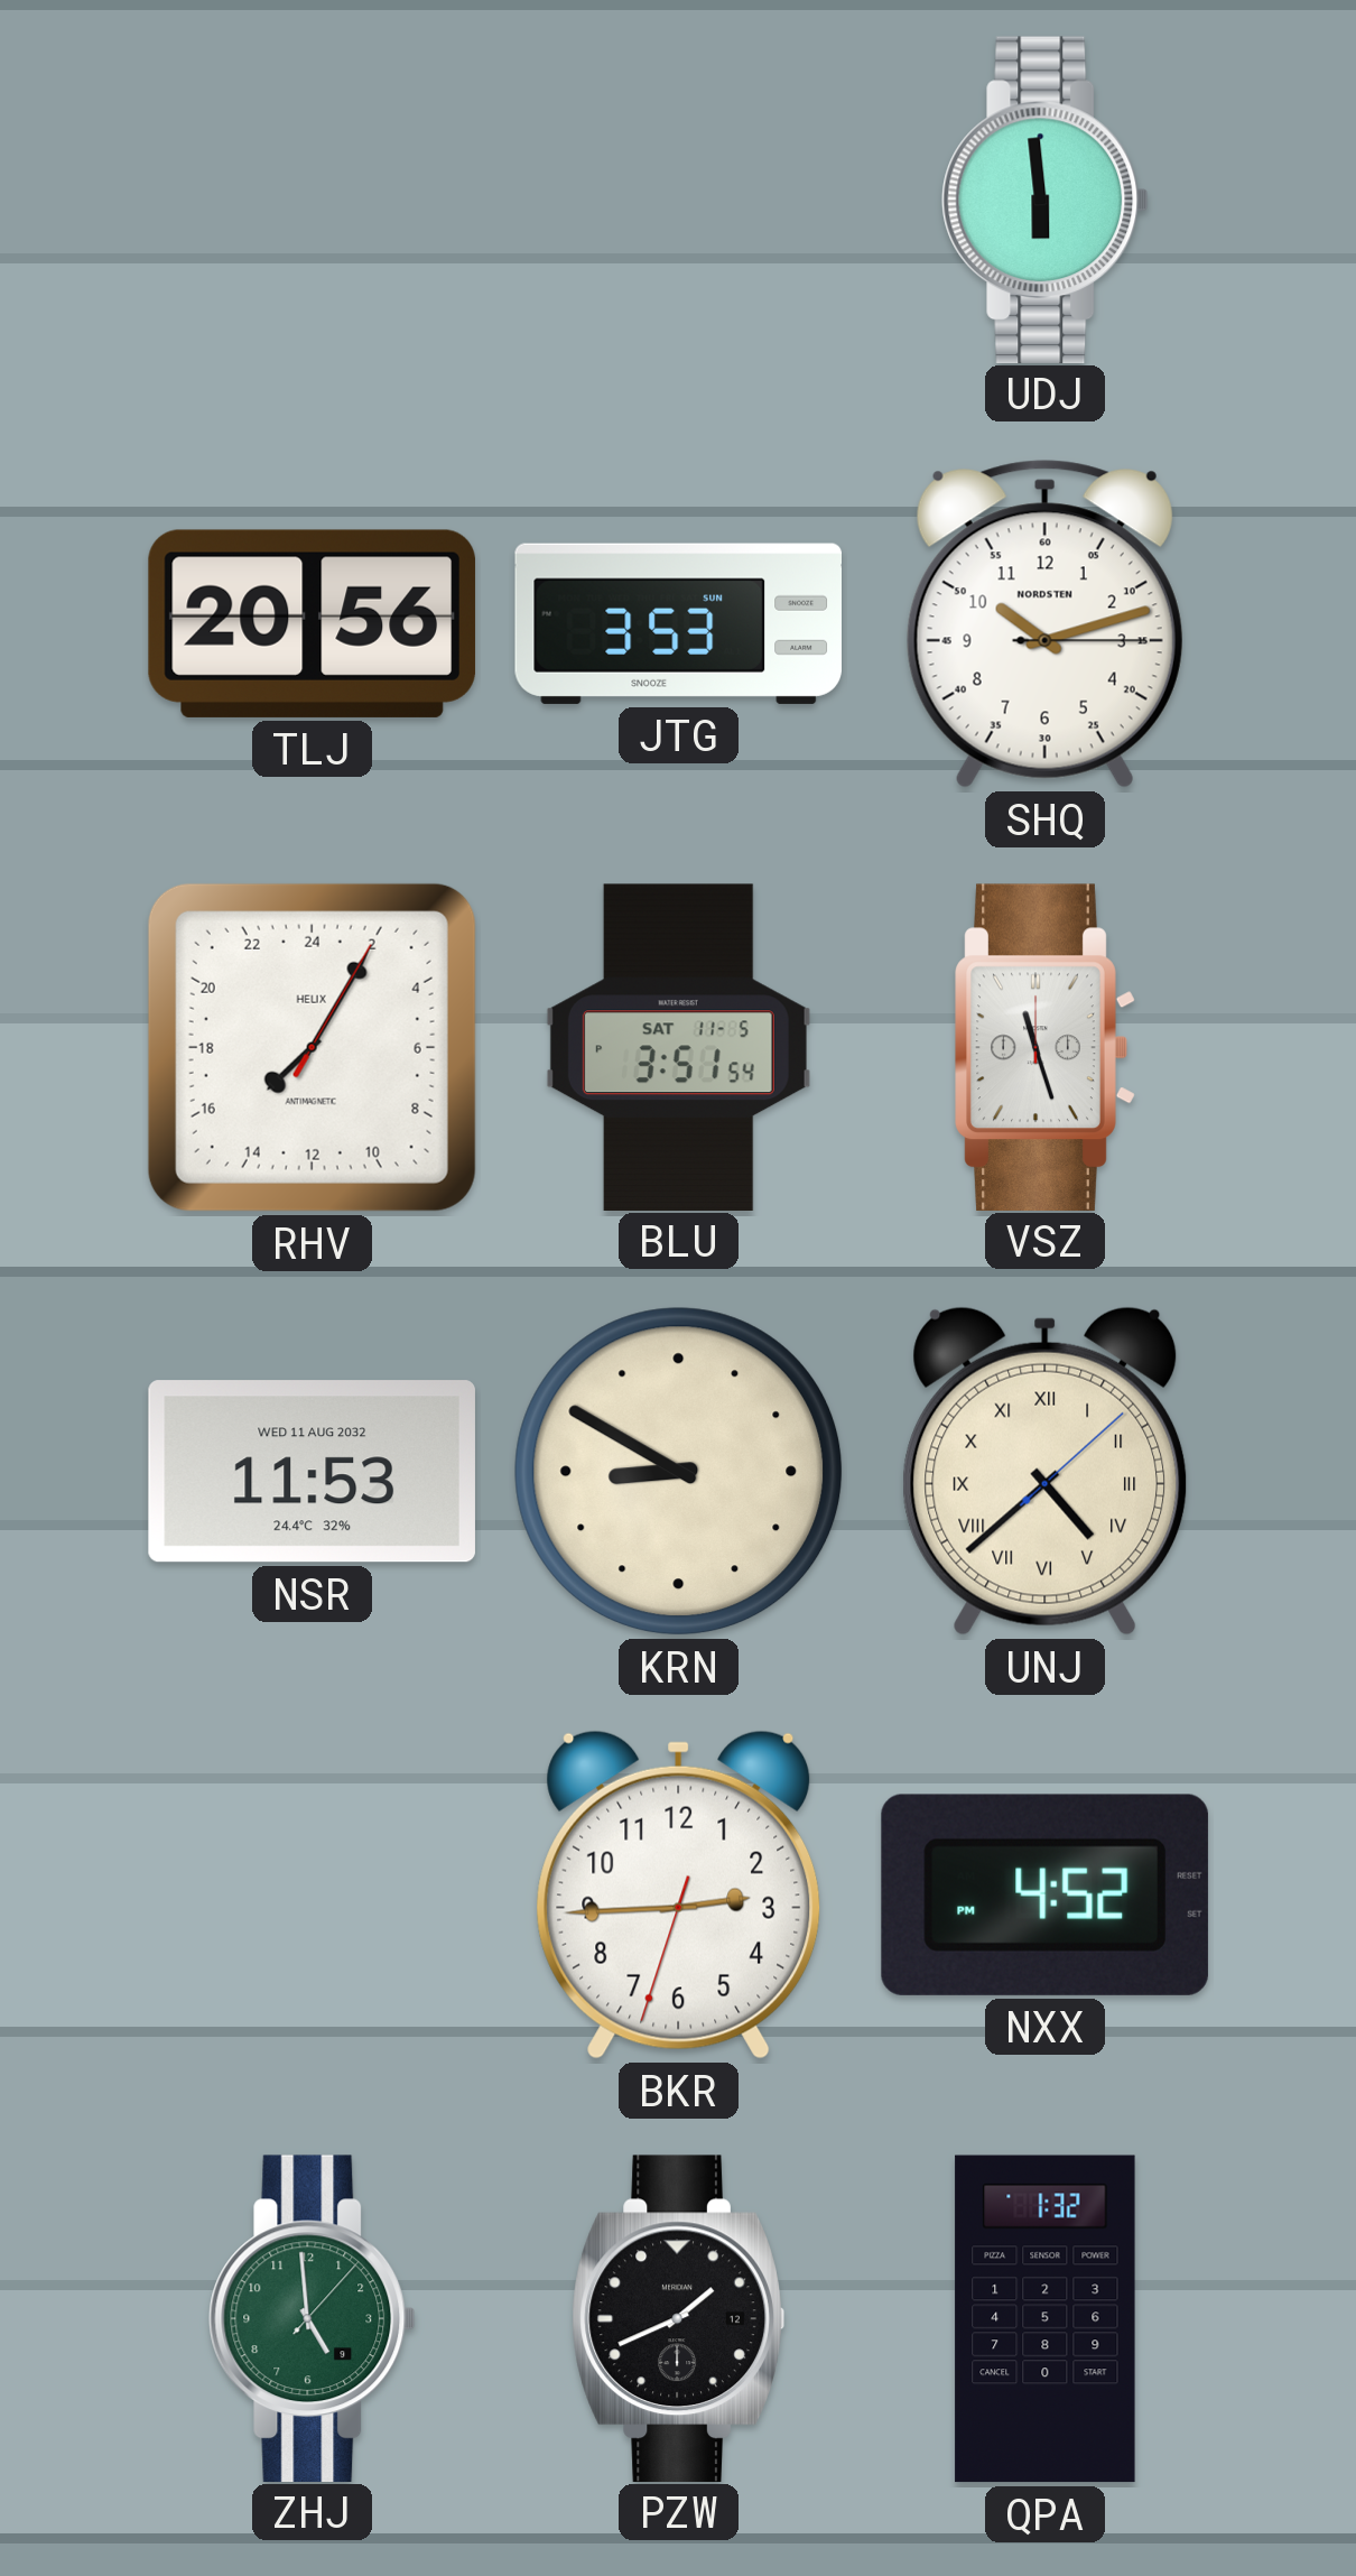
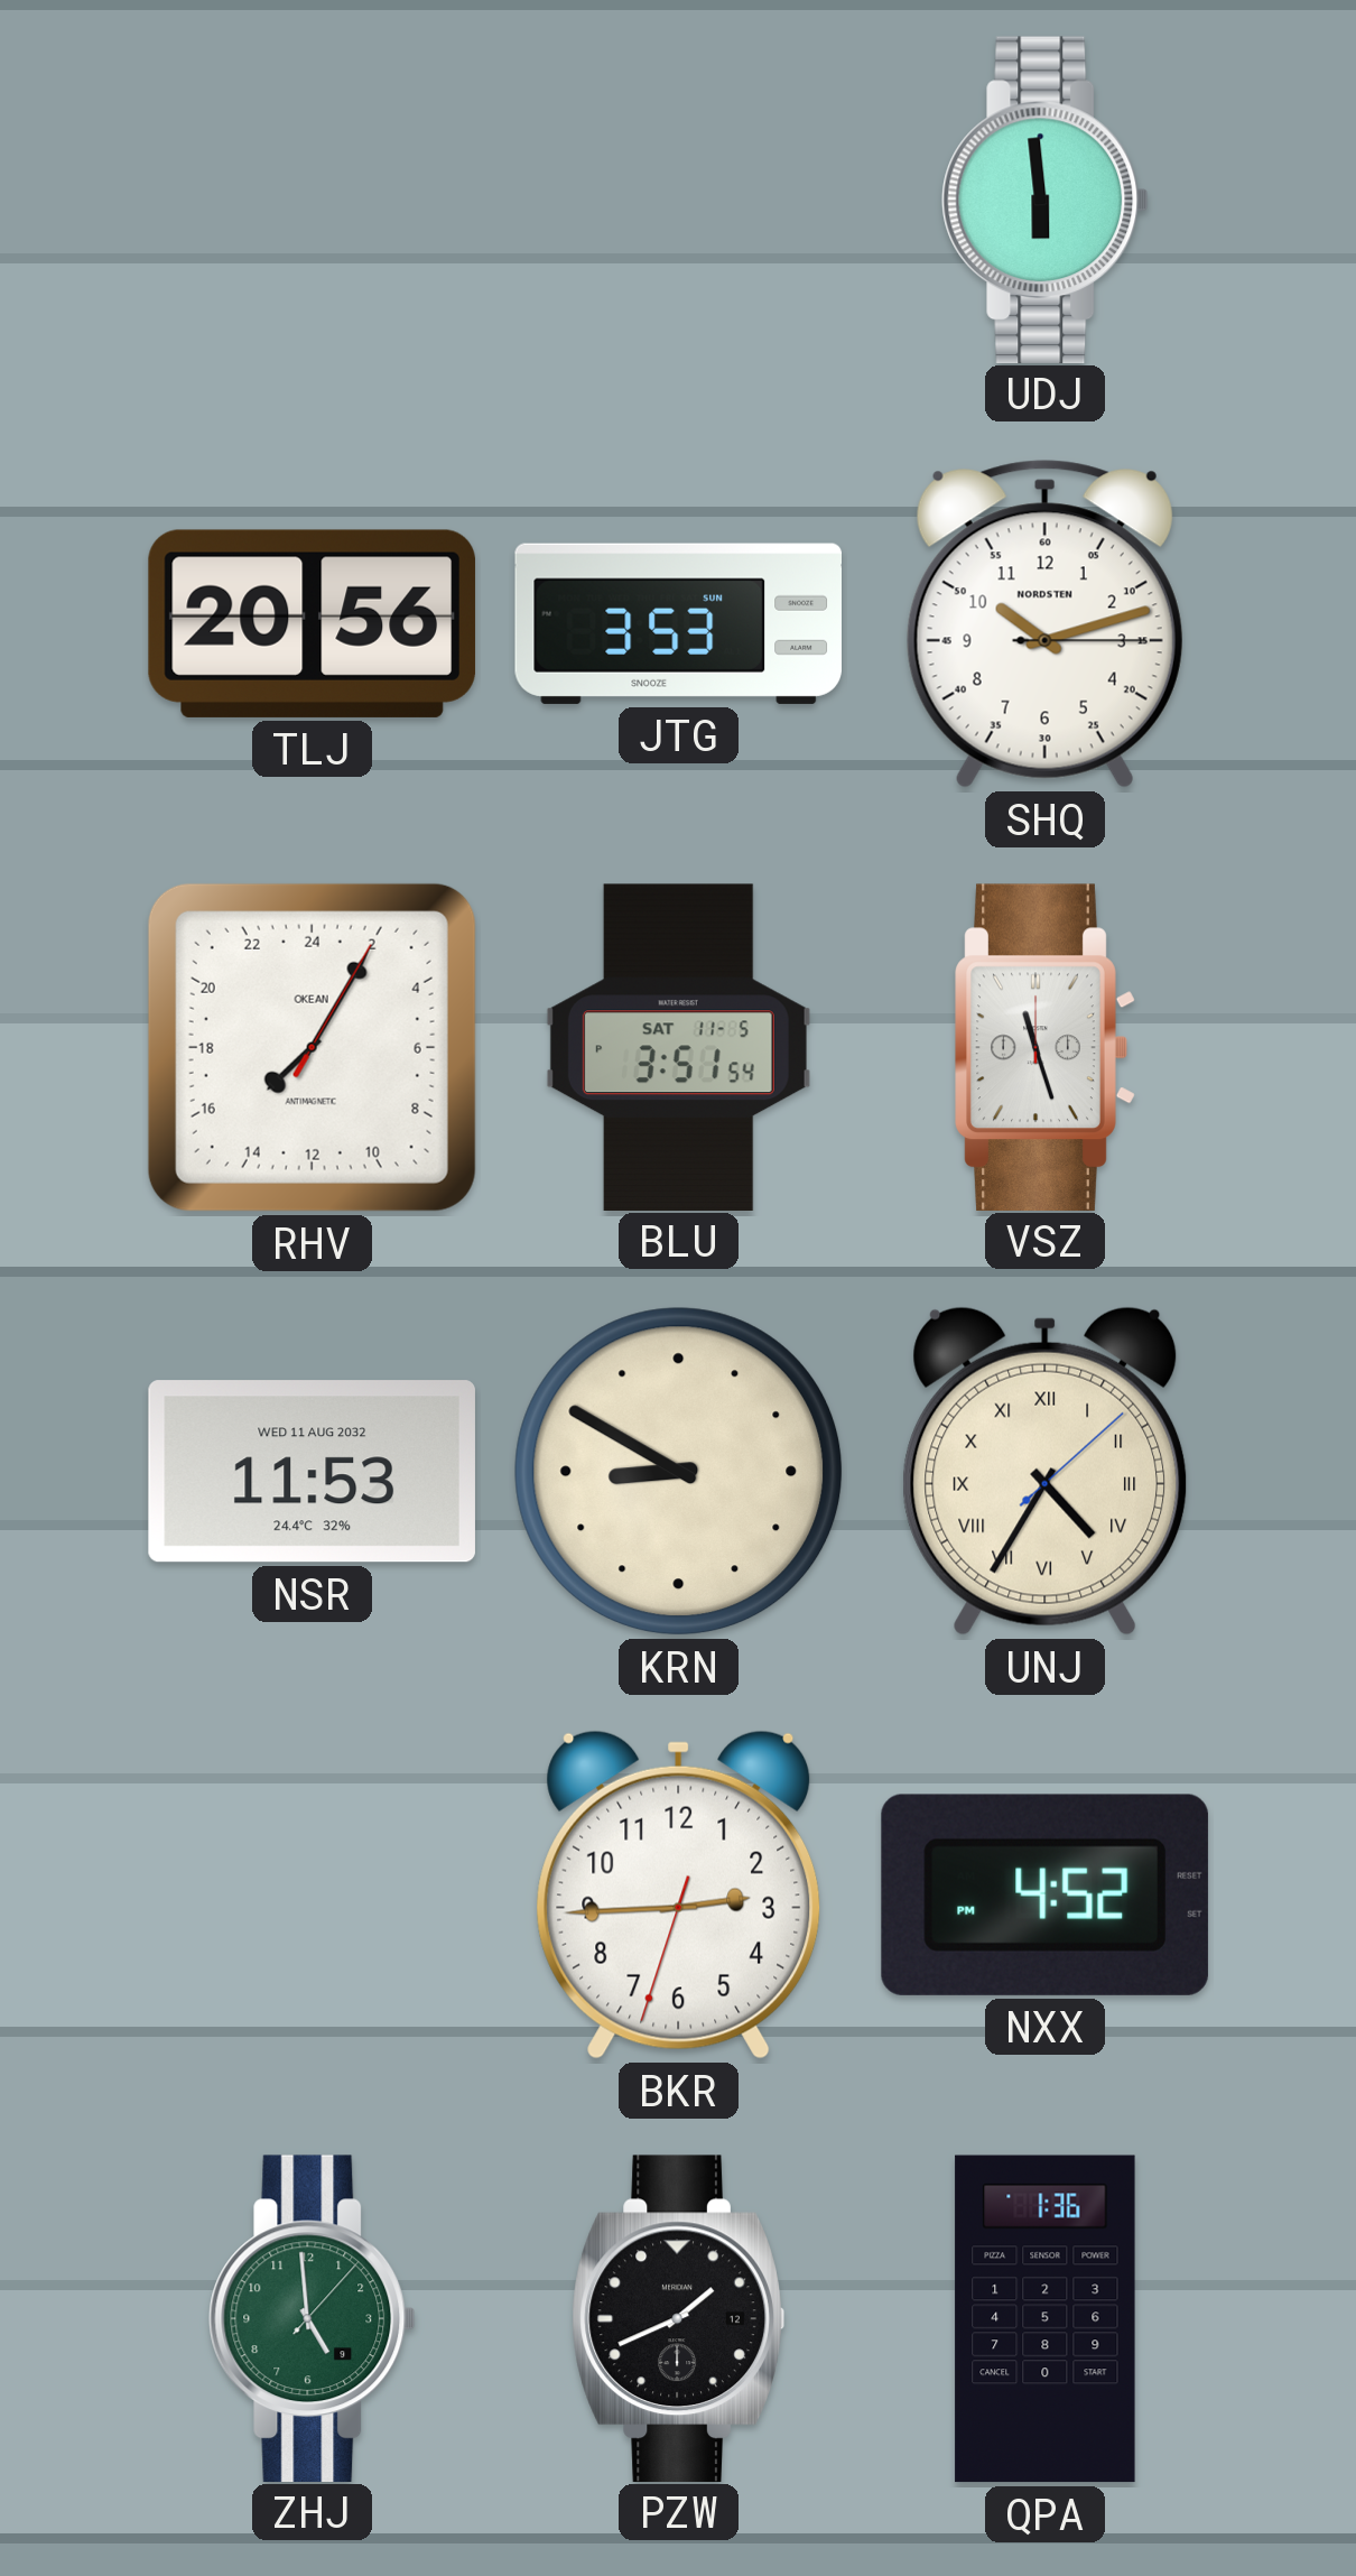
RHV brand: HELIX -> OKEAN
UNJ: 4:38 -> 4:35
QPA: 1:32 -> 1:36
